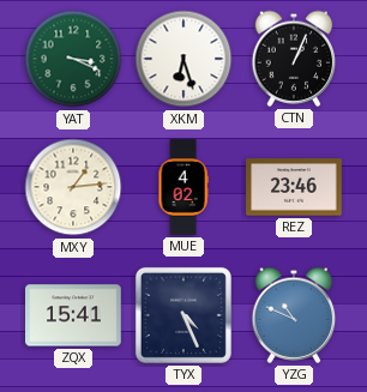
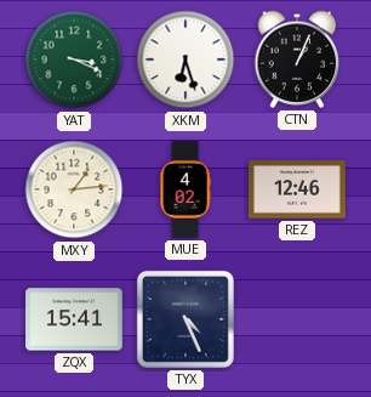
REZ: 23:46 -> 12:46
YZG: 10:49 -> none
